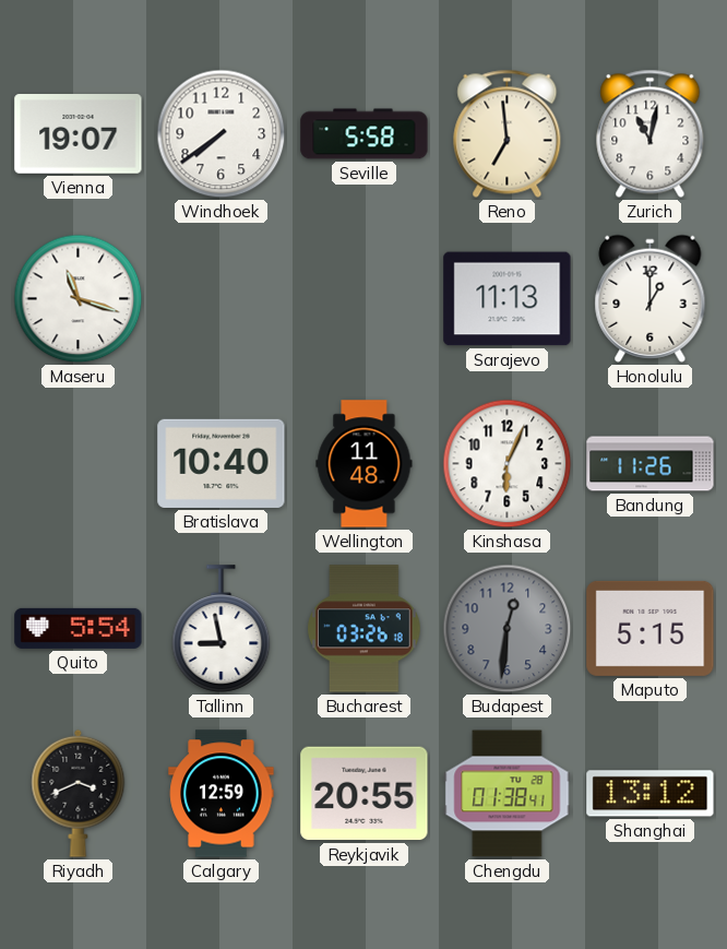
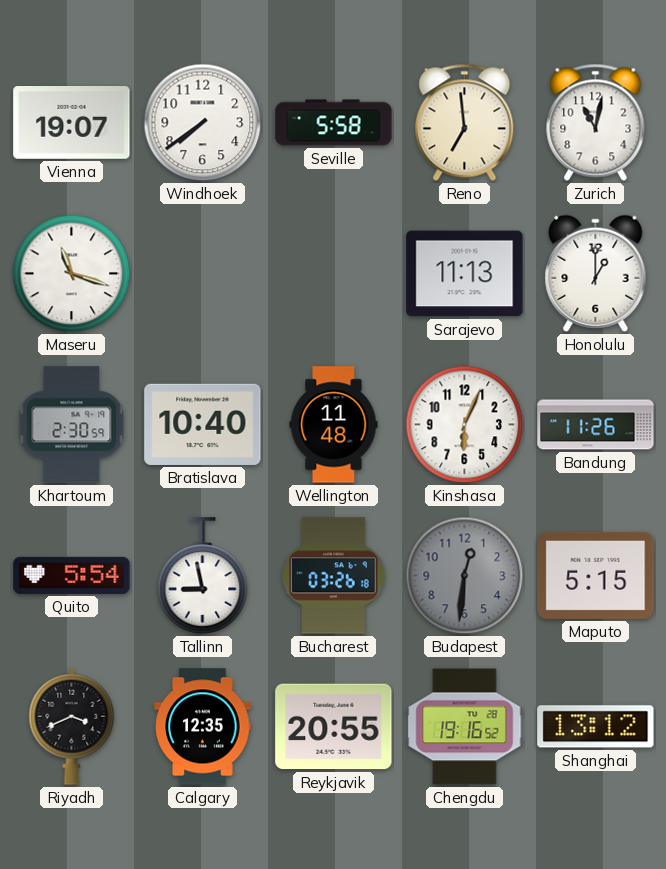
Khartoum: none -> 2:30
Calgary: 12:59 -> 12:35
Chengdu: 01:38 -> 19:16
